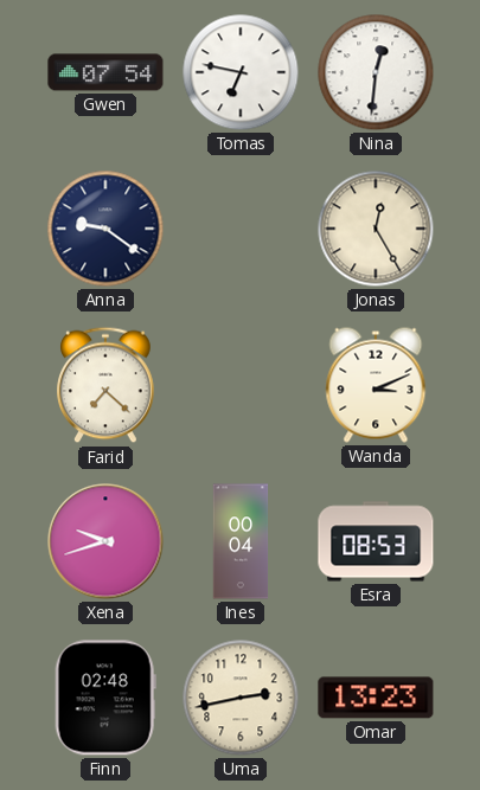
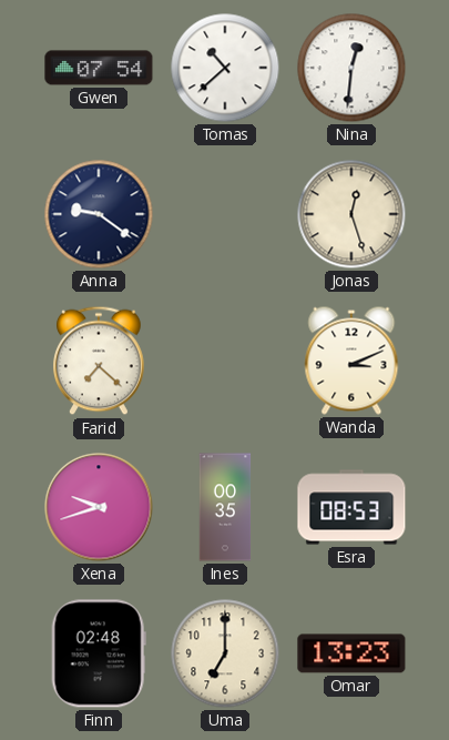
Tomas: 6:47 -> 10:38
Jonas: 12:25 -> 12:27
Ines: 00:04 -> 00:35
Uma: 2:43 -> 7:00
